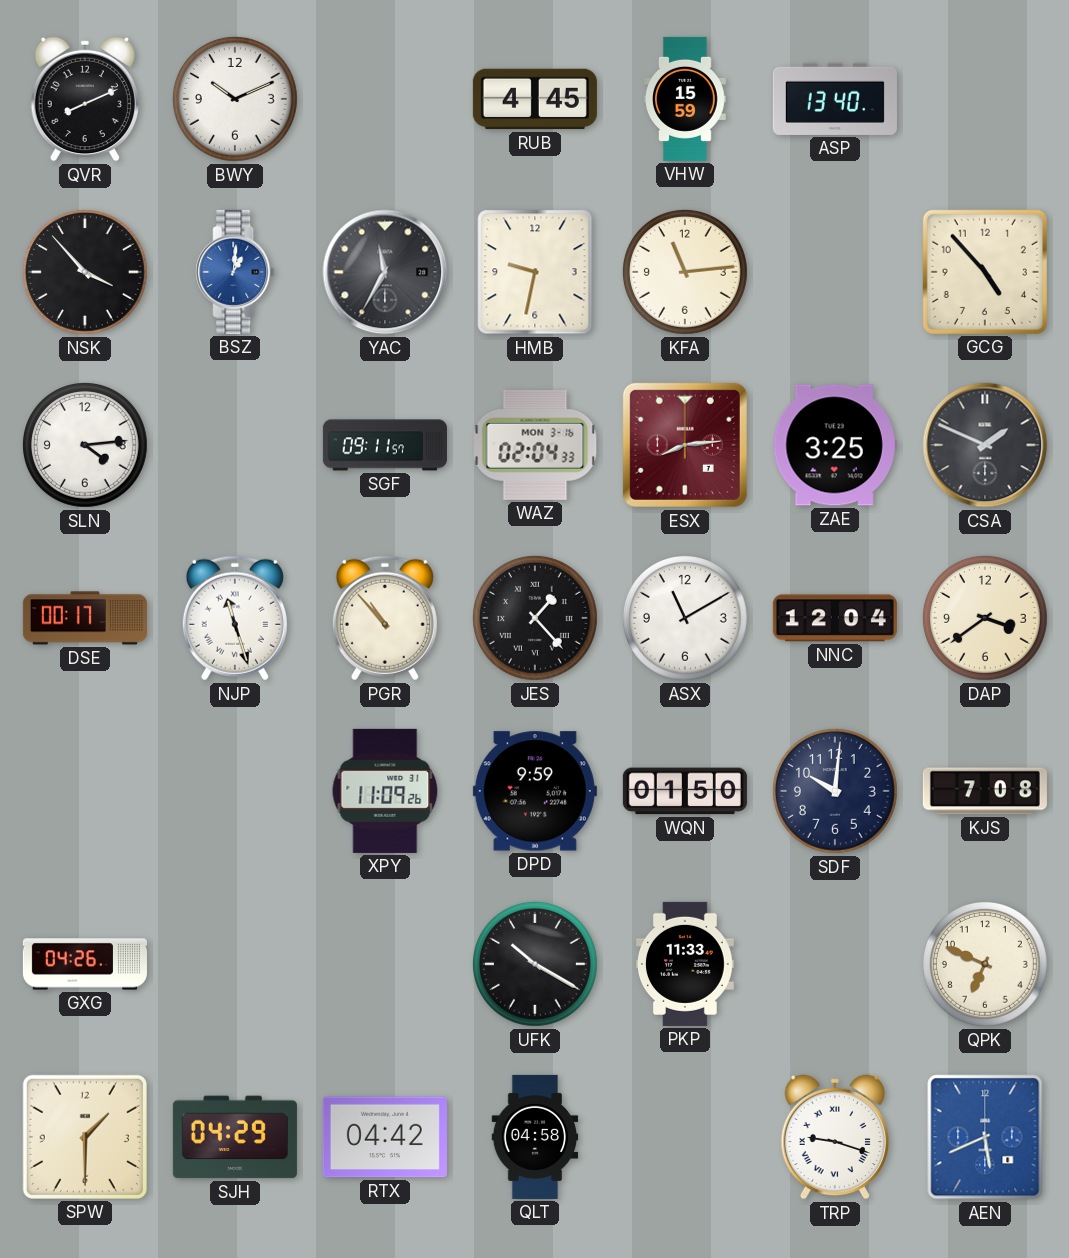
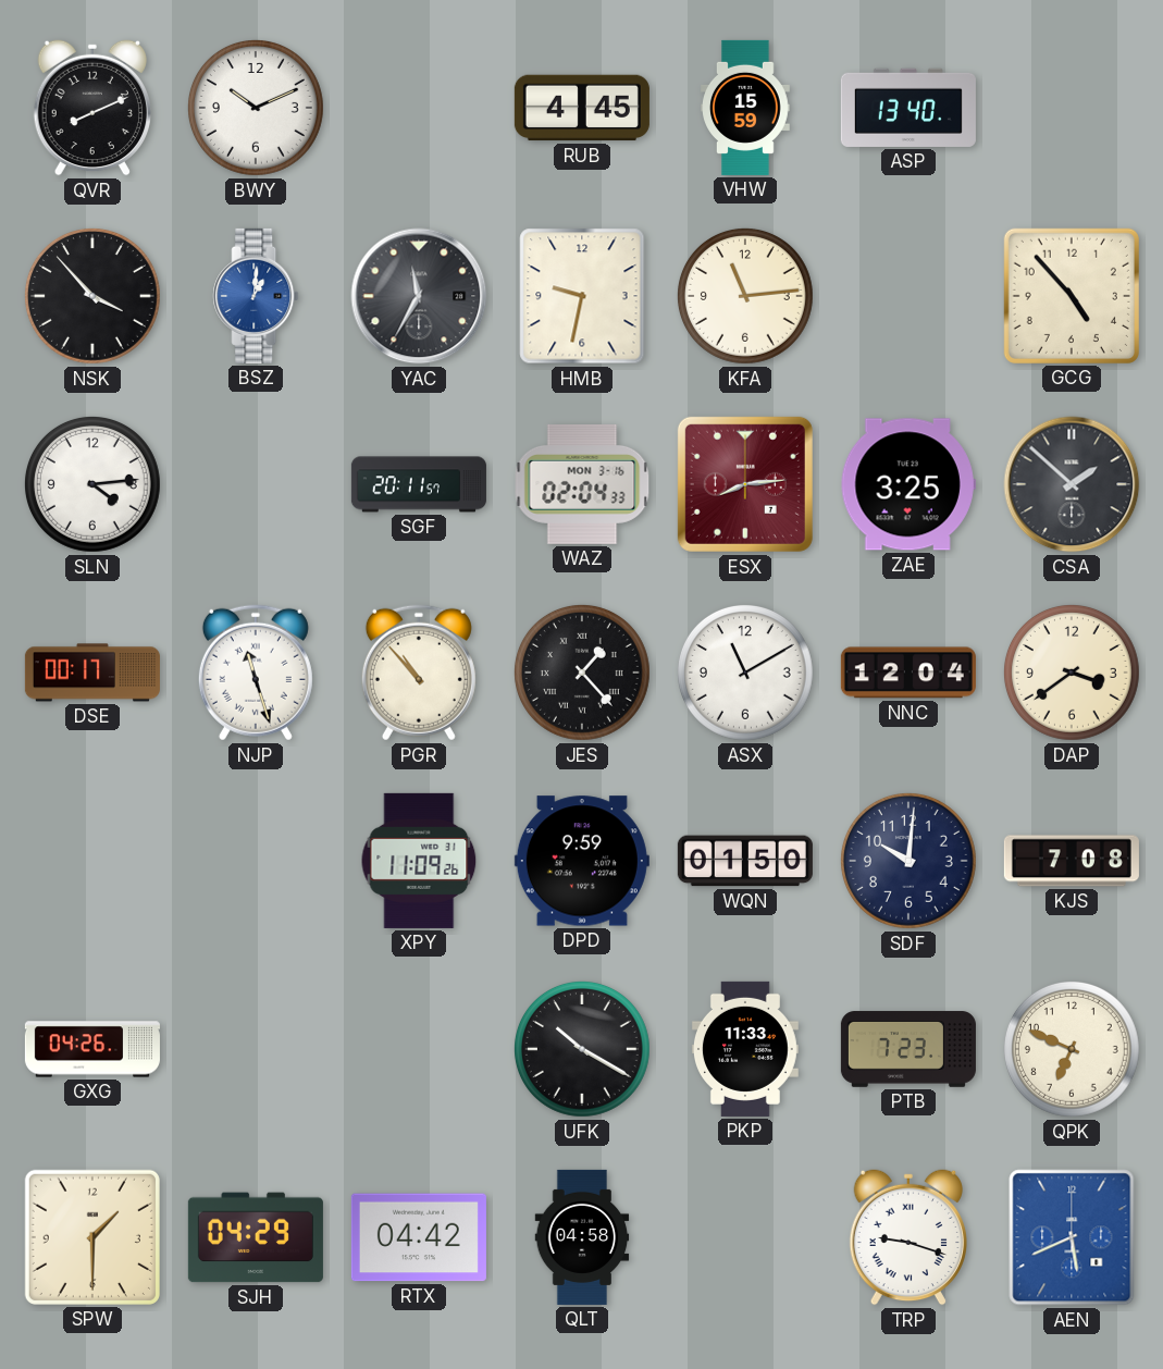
SGF: 09:11 -> 20:11
CSA: 1:49 -> 1:52
PTB: none -> 7:23
